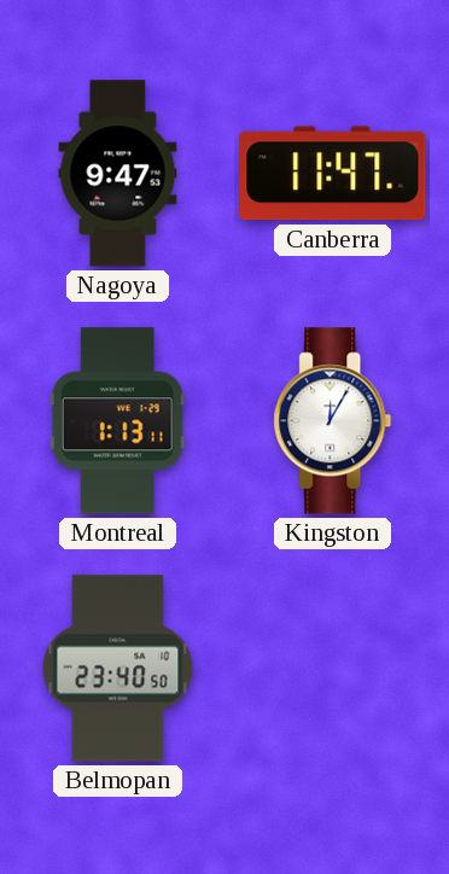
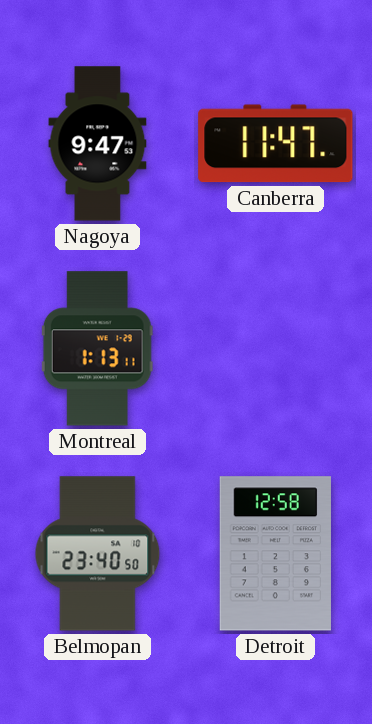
Kingston: 12:05 -> none
Detroit: none -> 12:58
